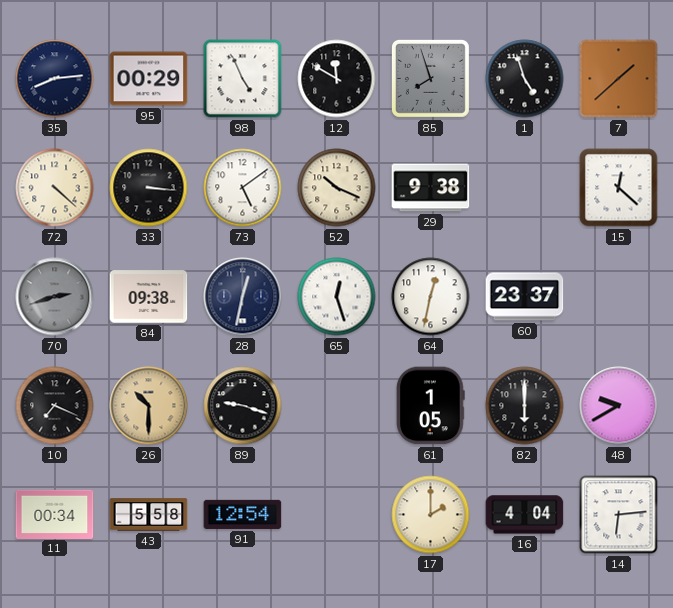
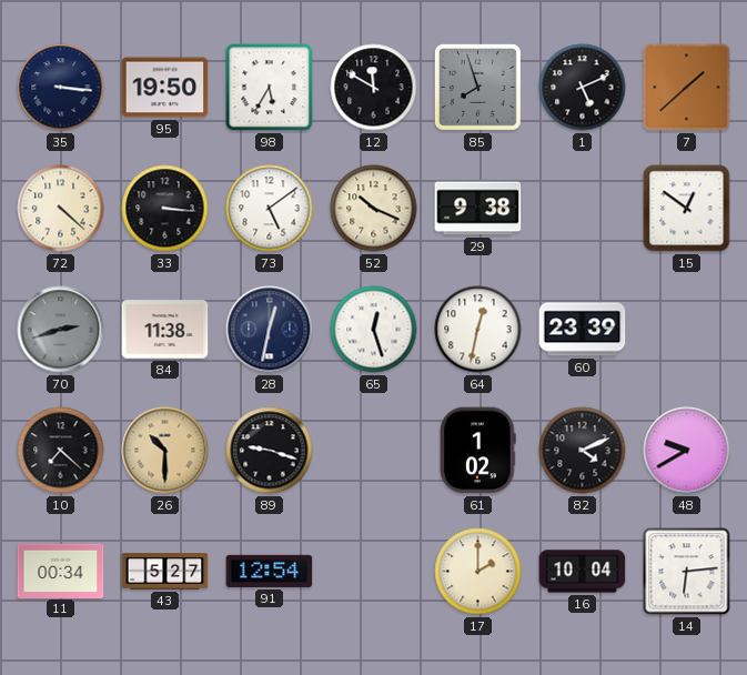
35: 8:14 -> 3:16
95: 00:29 -> 19:50
98: 4:56 -> 5:35
1: 4:57 -> 5:11
15: 12:22 -> 12:51
84: 09:38 -> 11:38
60: 23:37 -> 23:39
10: 7:19 -> 7:22
61: 1:05 -> 1:02
82: 6:00 -> 4:11
43: 5:58 -> 5:27
16: 4:04 -> 10:04
